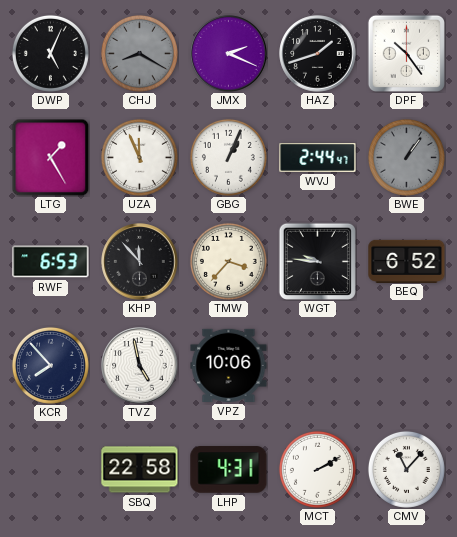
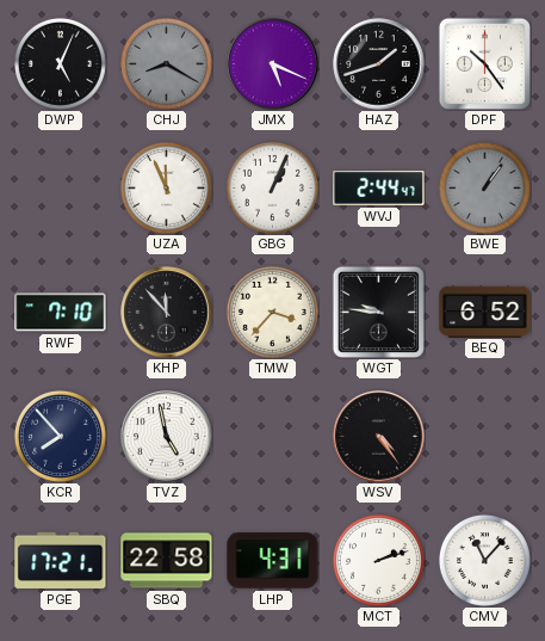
JMX: 2:19 -> 5:19
LTG: 1:25 -> none
RWF: 6:53 -> 7:10
VPZ: 10:06 -> none
WSV: none -> 4:24
PGE: none -> 17:21
MCT: 2:10 -> 2:12
